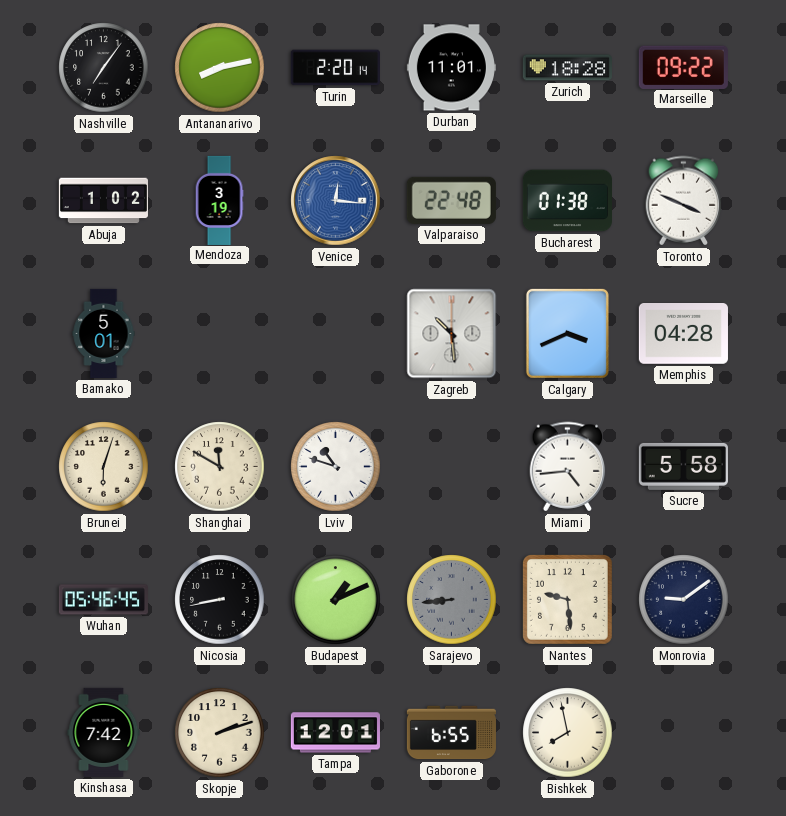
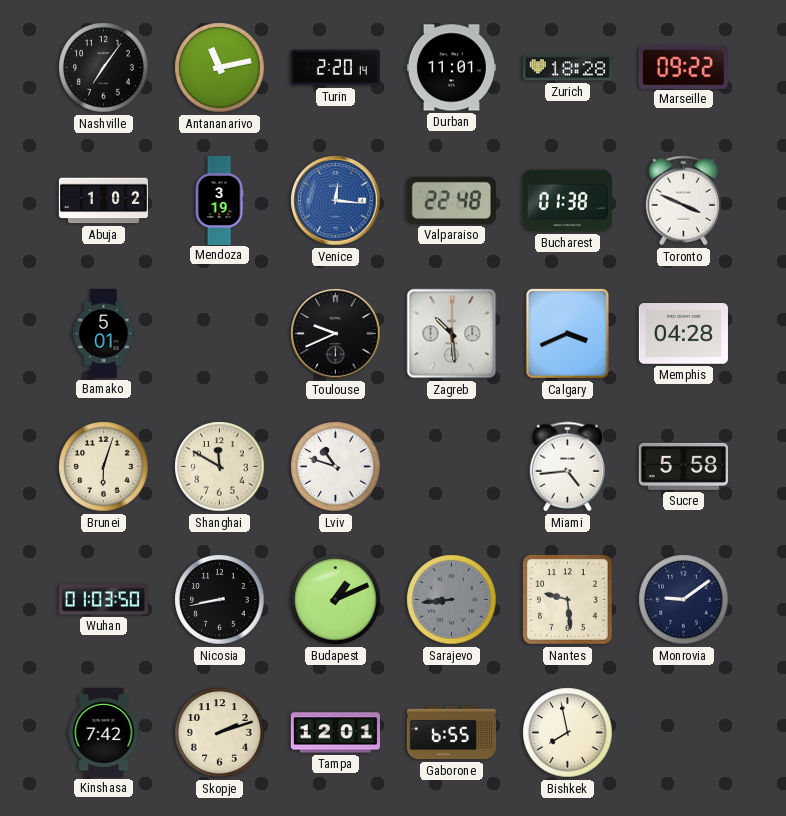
Antananarivo: 8:13 -> 11:13
Toulouse: none -> 9:41
Wuhan: 05:46 -> 01:03
